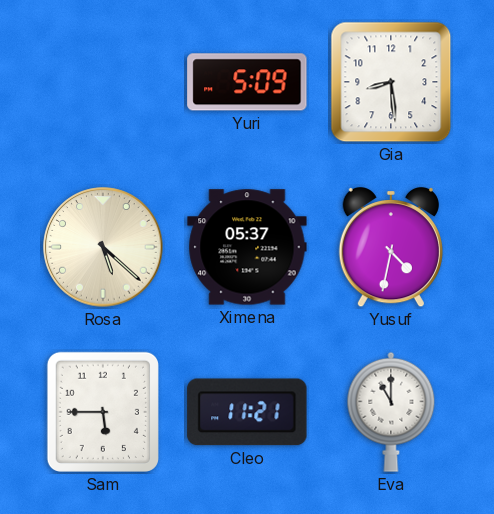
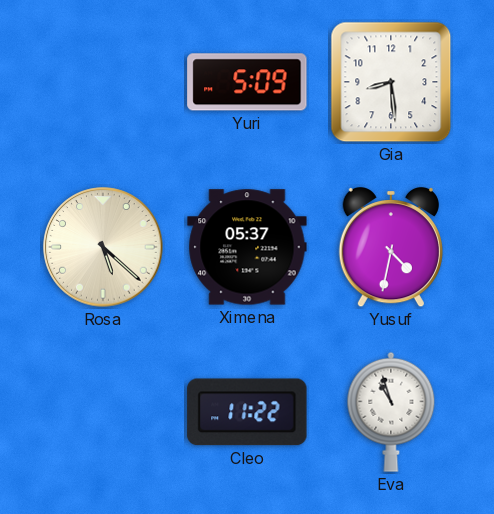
Sam: 5:45 -> none
Cleo: 11:21 -> 11:22
Eva: 11:00 -> 10:57
